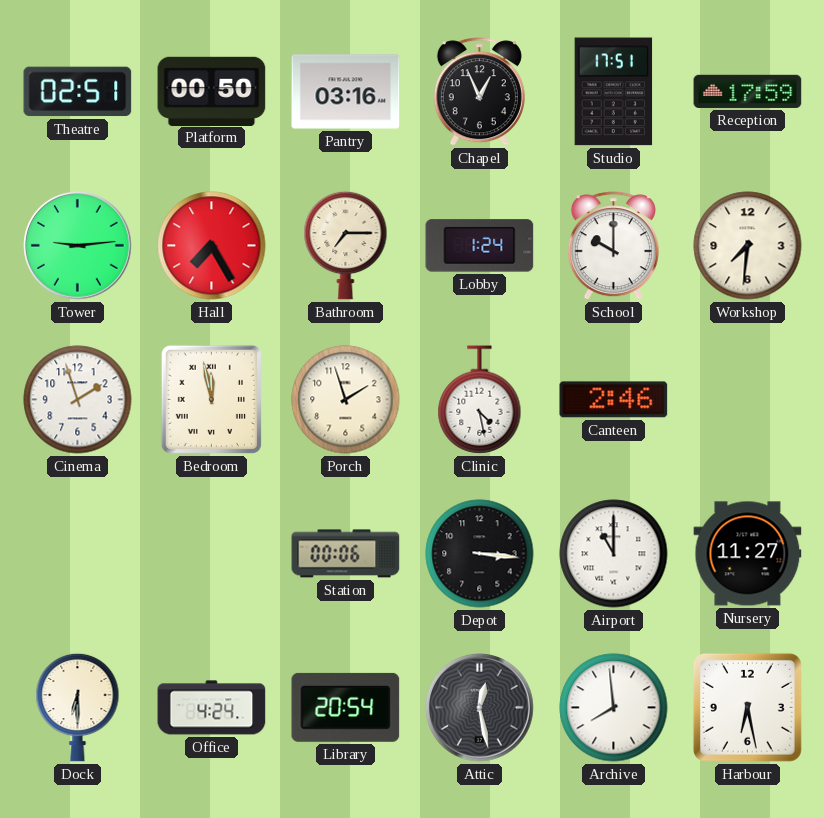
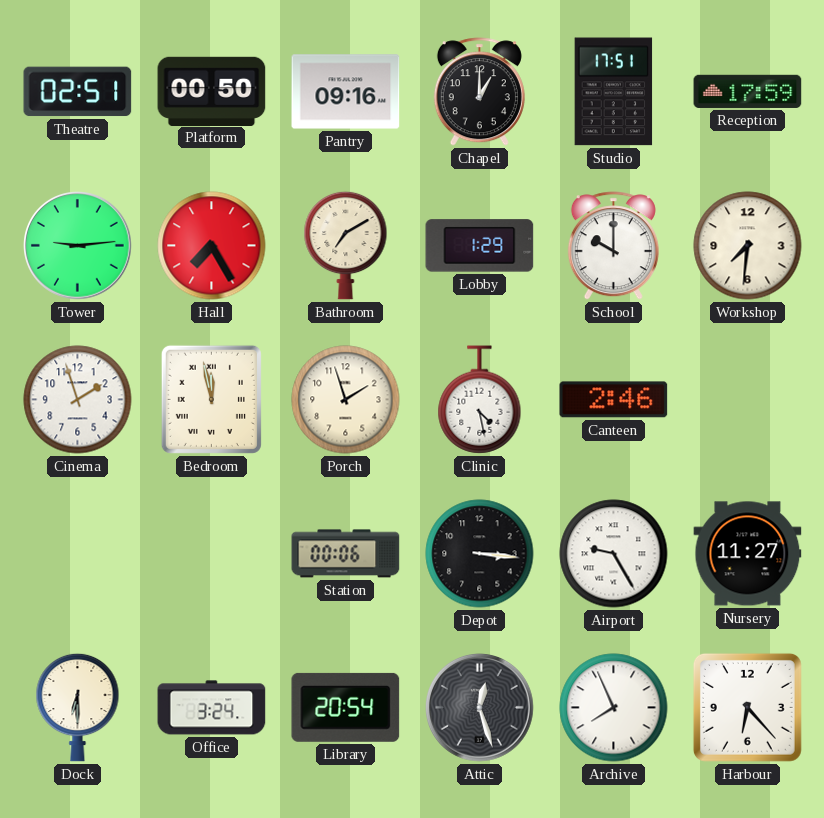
Pantry: 03:16 -> 09:16
Chapel: 12:56 -> 1:00
Bathroom: 7:15 -> 7:10
Lobby: 1:24 -> 1:29
Airport: 11:00 -> 9:25
Office: 4:24 -> 3:24
Attic: 12:28 -> 12:27
Archive: 7:59 -> 7:56
Harbour: 6:28 -> 6:23
